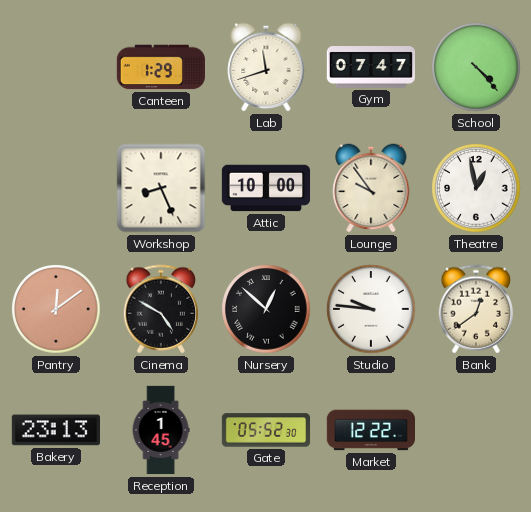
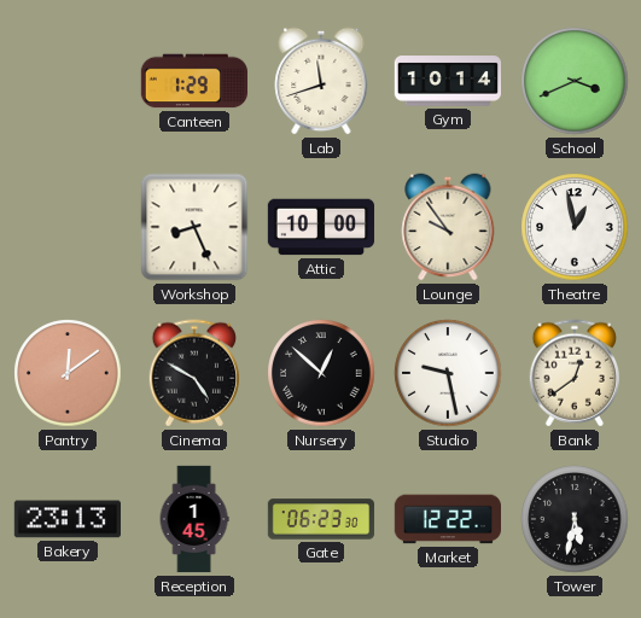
Gym: 07:47 -> 10:14
School: 4:23 -> 3:41
Studio: 9:46 -> 9:28
Gate: 05:52 -> 06:23
Tower: none -> 5:32
